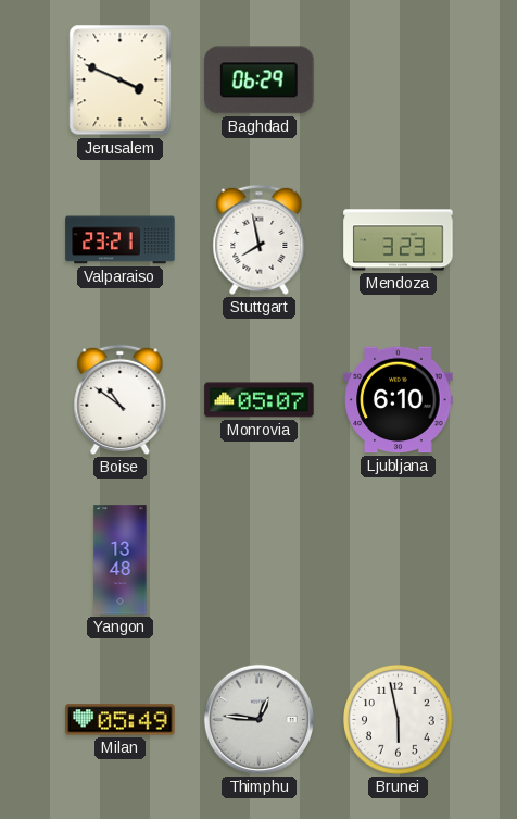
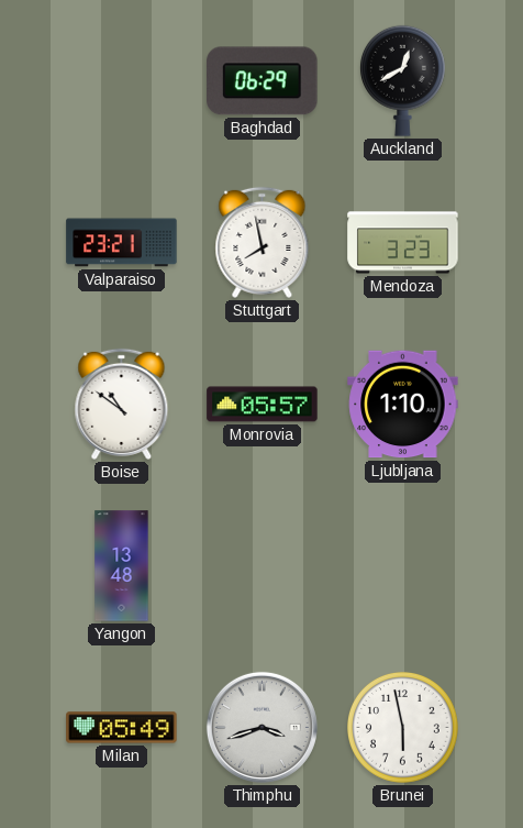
Jerusalem: 3:49 -> none
Auckland: none -> 12:40
Monrovia: 05:07 -> 05:57
Ljubljana: 6:10 -> 1:10
Thimphu: 12:46 -> 3:42
